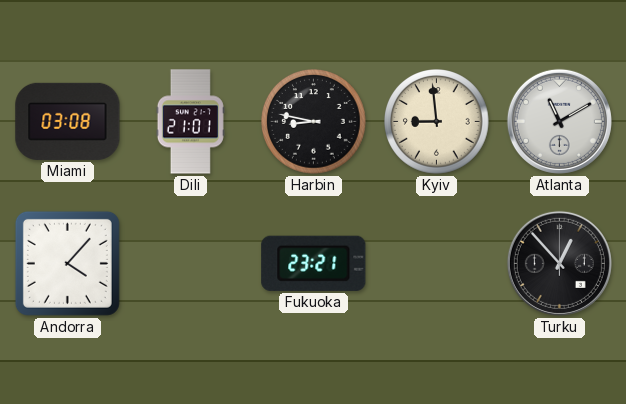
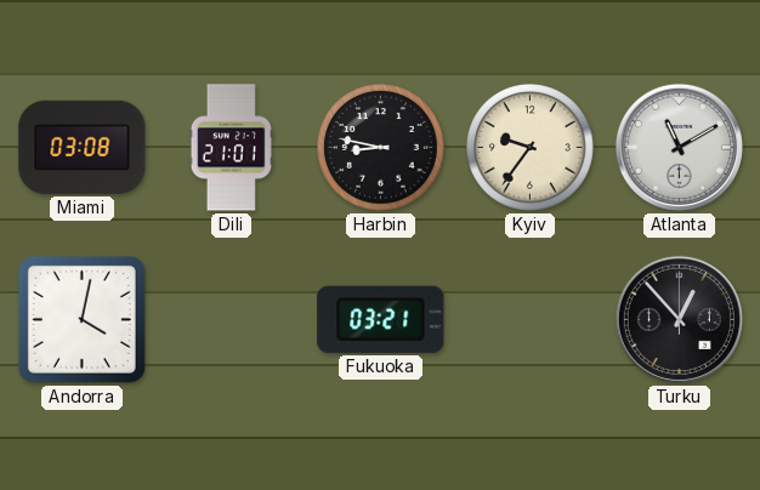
Kyiv: 8:59 -> 9:36
Andorra: 4:07 -> 4:02
Fukuoka: 23:21 -> 03:21
